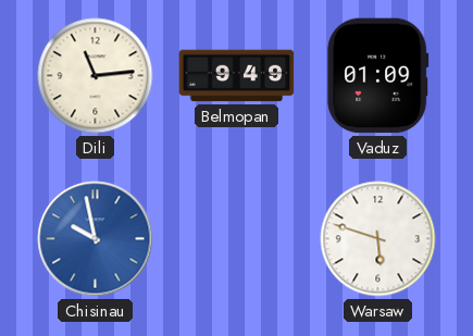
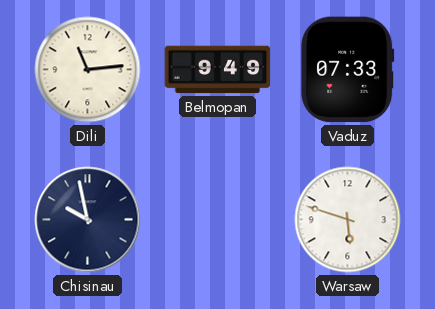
Vaduz: 01:09 -> 07:33
Chisinau dial: blue -> navy
